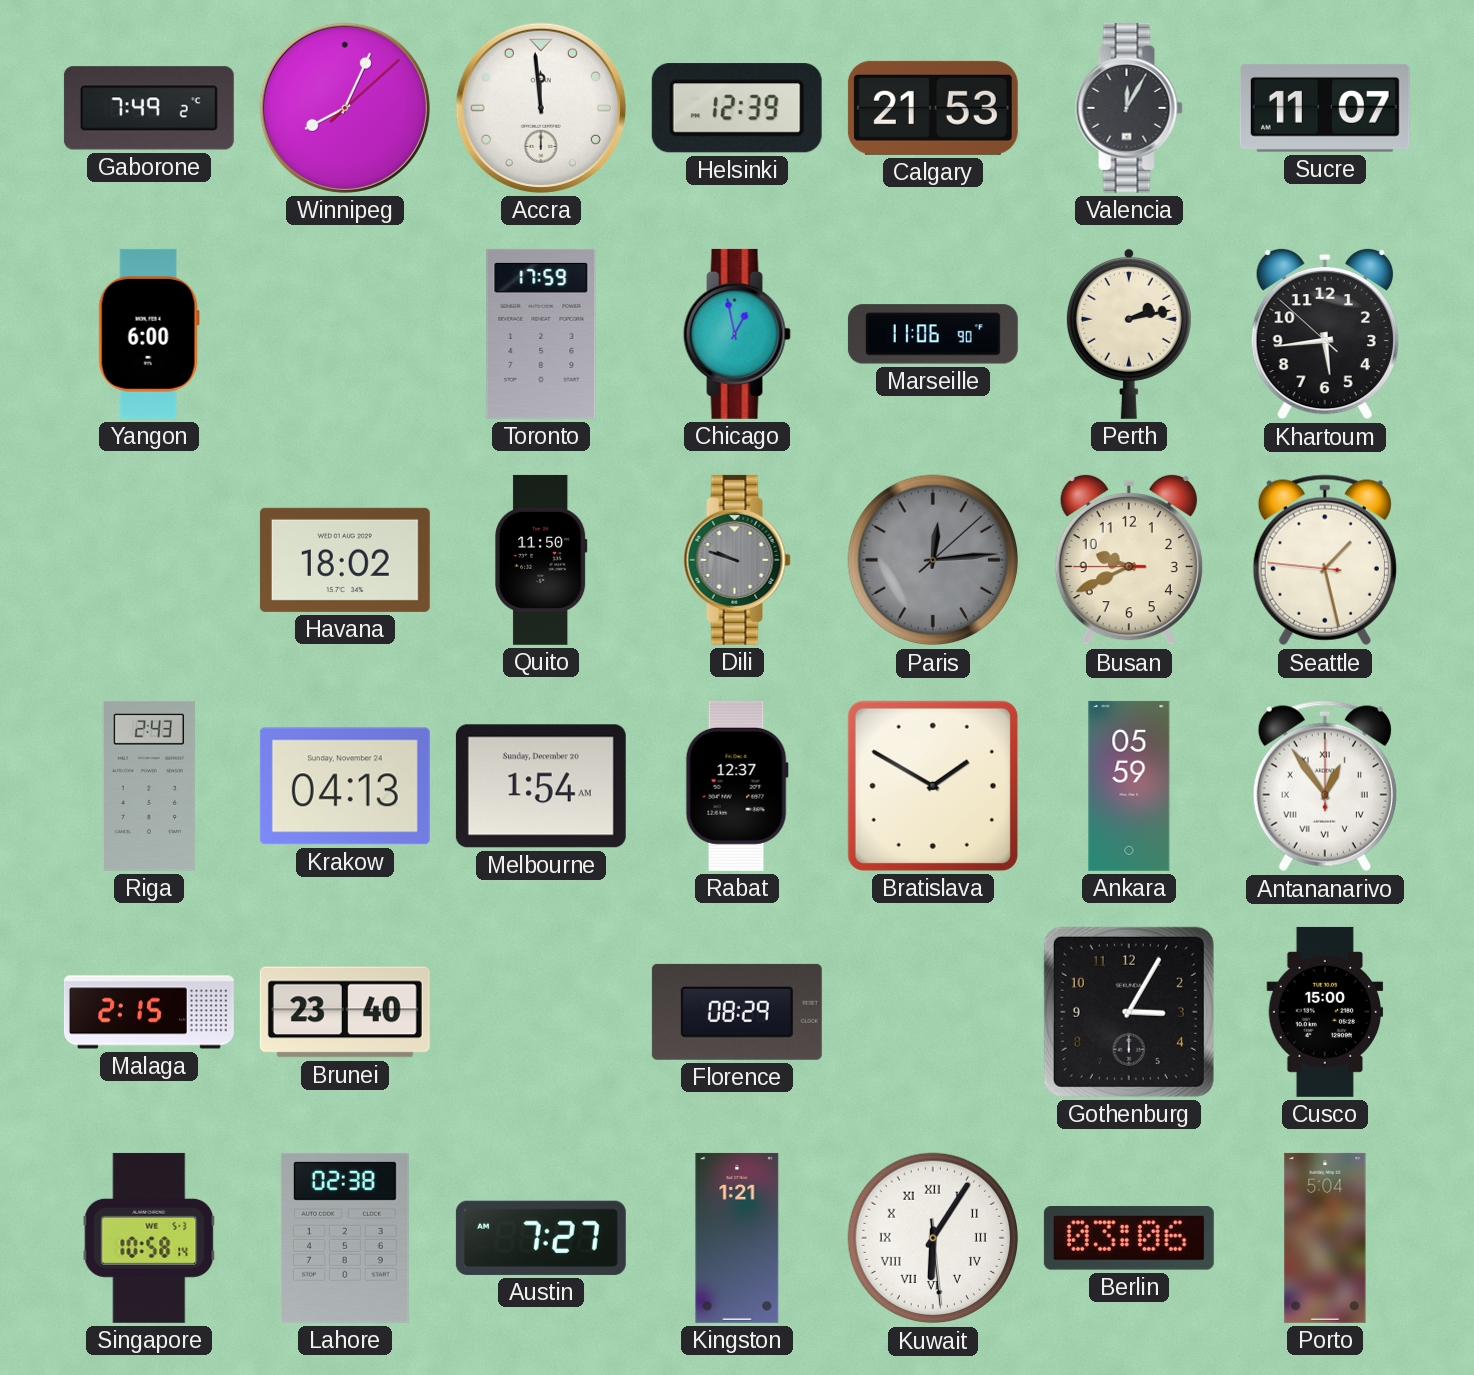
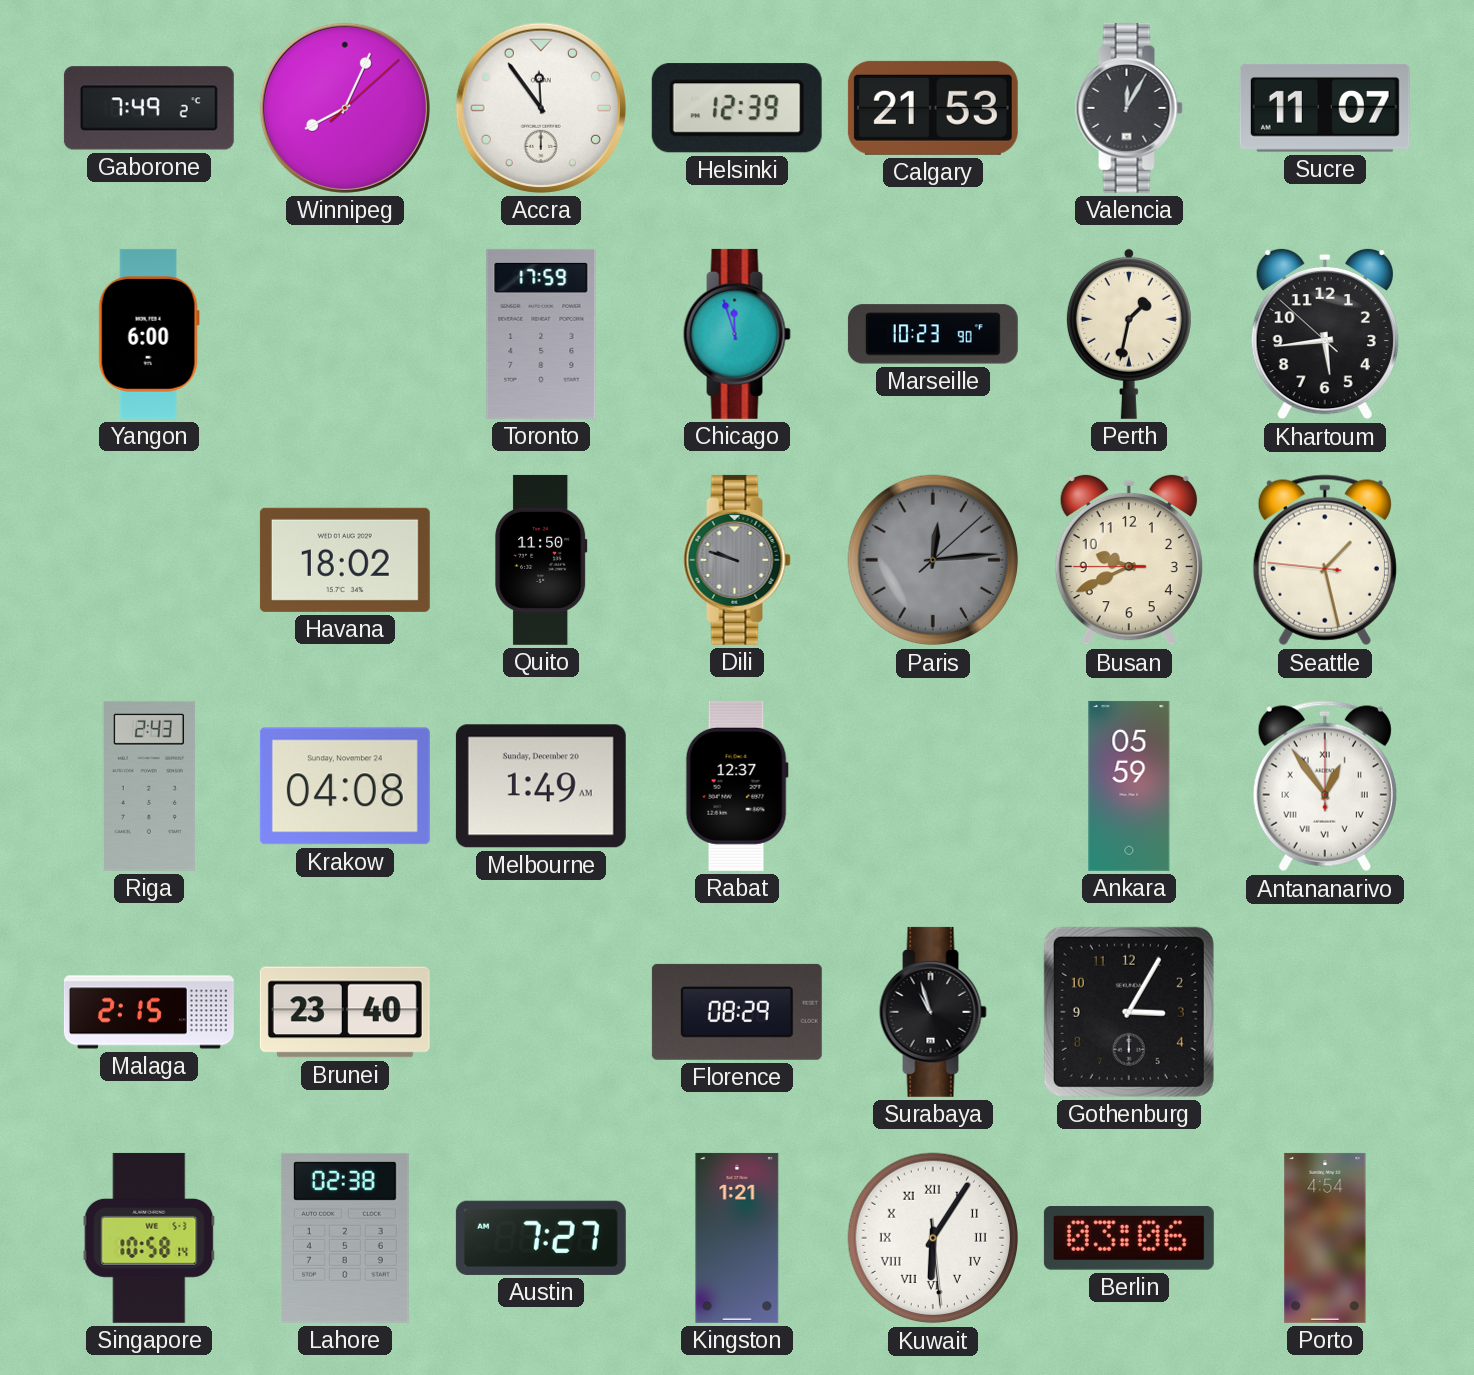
Accra: 11:59 -> 11:54
Chicago: 12:58 -> 11:57
Marseille: 11:06 -> 10:23
Perth: 2:13 -> 1:32
Krakow: 04:13 -> 04:08
Melbourne: 1:54 -> 1:49
Bratislava: 1:50 -> none
Surabaya: none -> 10:57
Cusco: 15:00 -> none
Porto: 5:04 -> 4:54
